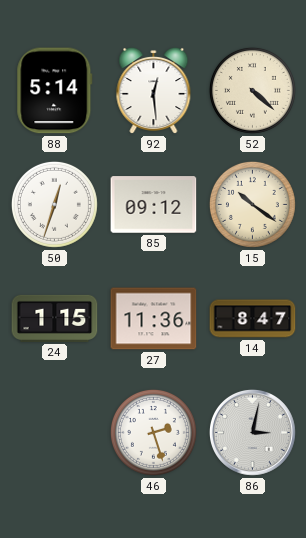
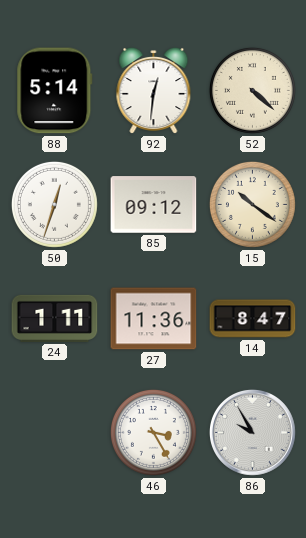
92: 12:29 -> 12:31
24: 1:15 -> 1:11
46: 2:27 -> 3:25
86: 3:02 -> 9:55
